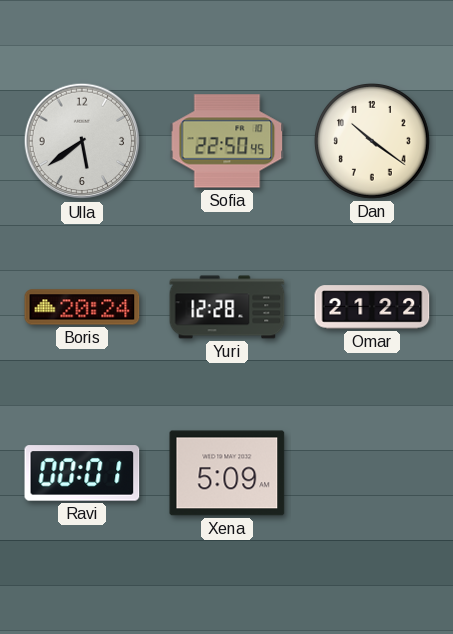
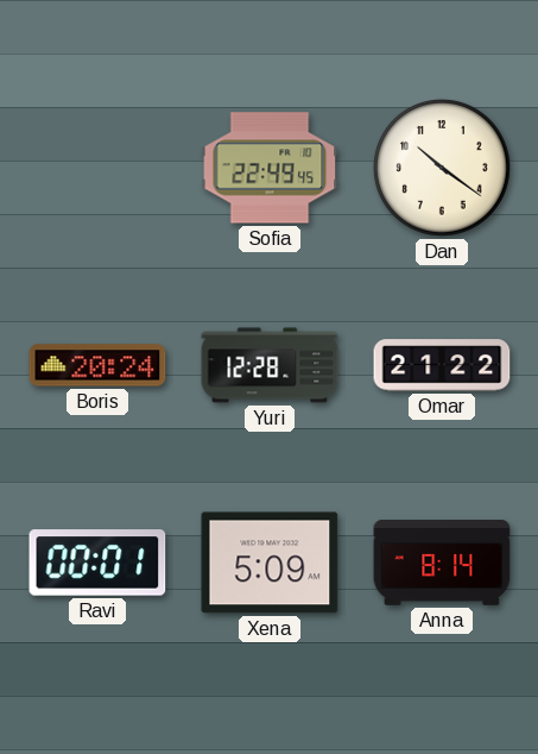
Ulla: 5:39 -> none
Sofia: 22:50 -> 22:49
Anna: none -> 8:14
